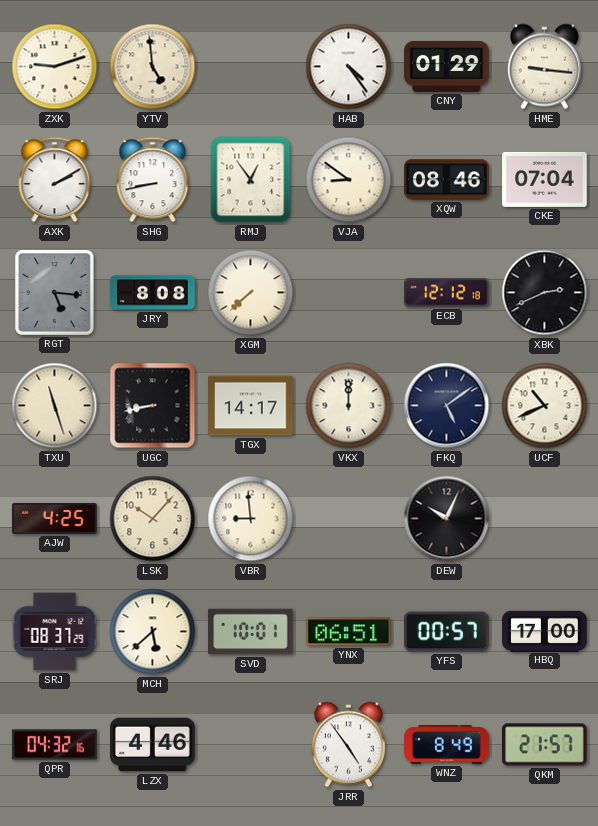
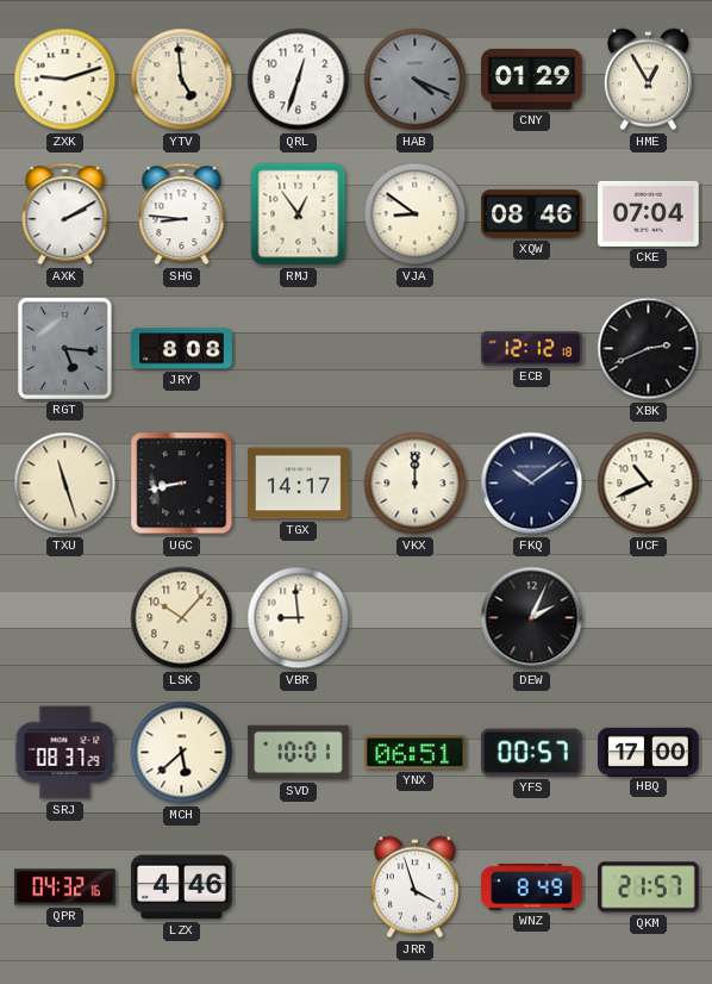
QRL: none -> 12:33
HAB: 4:24 -> 4:19
HAB dial: white -> grey
HME: 9:16 -> 12:55
SHG: 8:43 -> 8:46
XGM: 7:38 -> none
FKQ: 5:09 -> 10:09
AJW: 4:25 -> none
DEW: 10:04 -> 2:04
JRR: 4:54 -> 3:57
